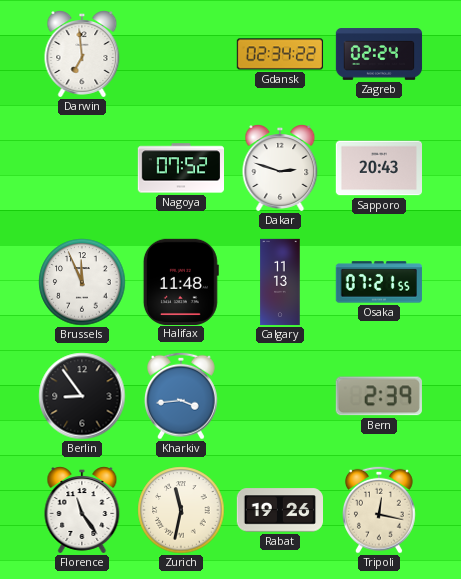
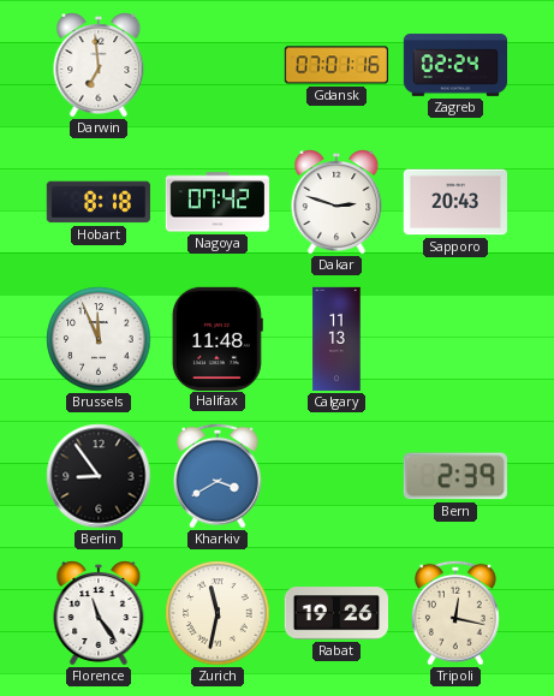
Gdansk: 02:34 -> 07:01
Hobart: none -> 8:18
Nagoya: 07:52 -> 07:42
Osaka: 07:21 -> none
Kharkiv: 3:44 -> 3:40
